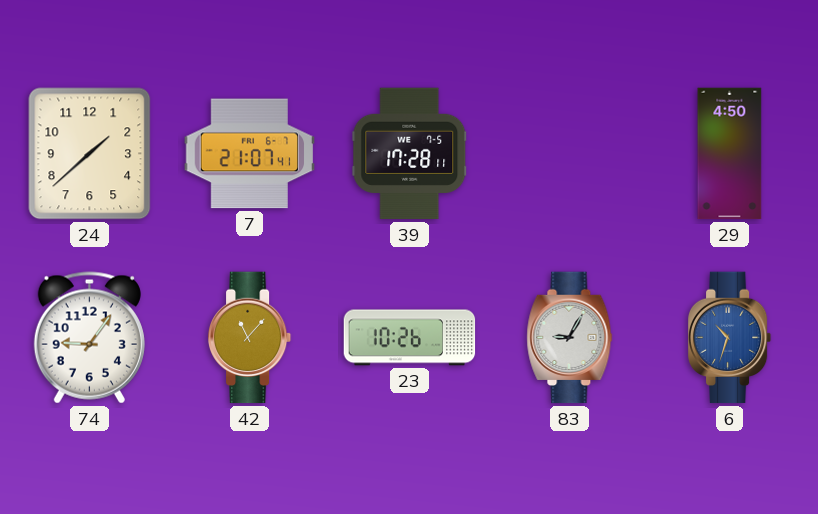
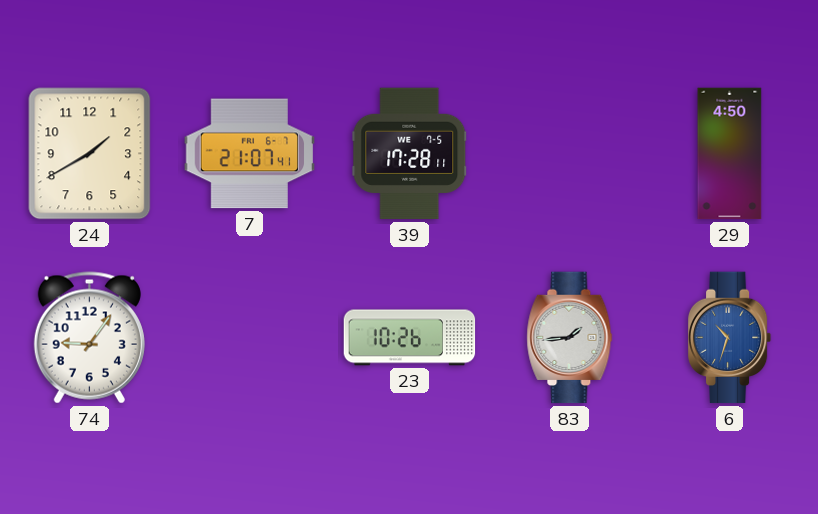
24: 1:38 -> 1:40
42: 11:07 -> none
83: 9:05 -> 1:44
